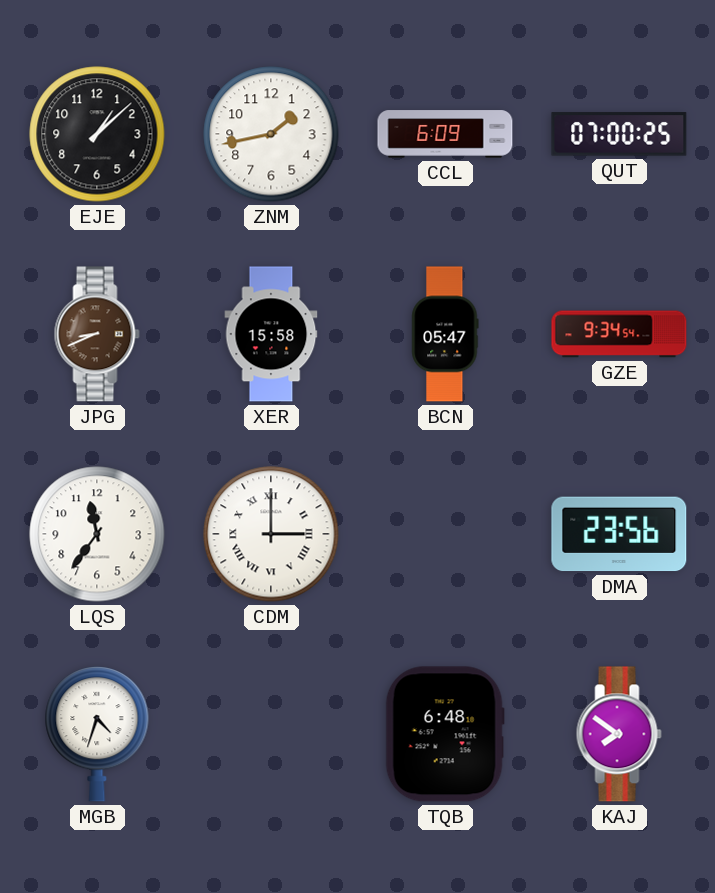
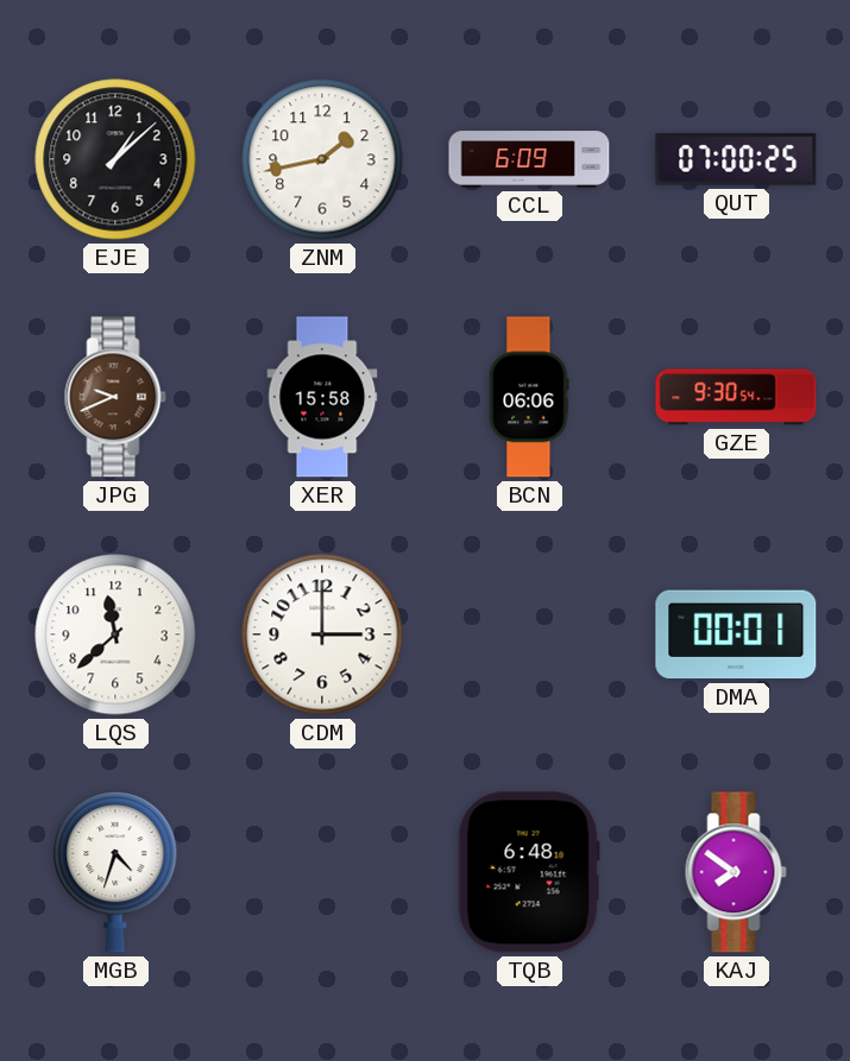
JPG: 8:41 -> 9:41
BCN: 05:47 -> 06:06
GZE: 9:34 -> 9:30
LQS: 11:36 -> 11:38
CDM numerals: Roman -> Arabic
DMA: 23:56 -> 00:01
